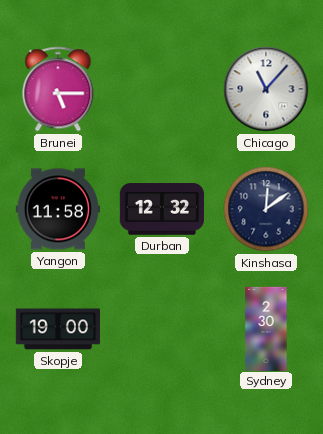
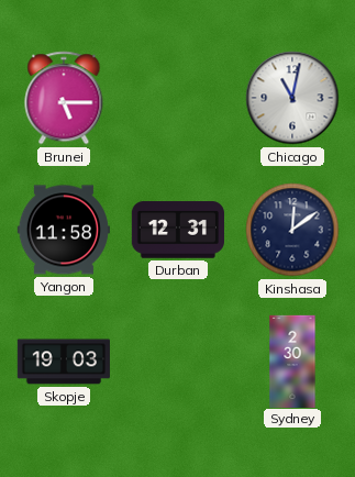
Chicago: 11:07 -> 11:02
Durban: 12:32 -> 12:31
Skopje: 19:00 -> 19:03
